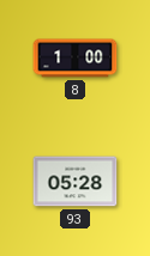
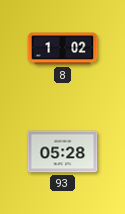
8: 1:00 -> 1:02
